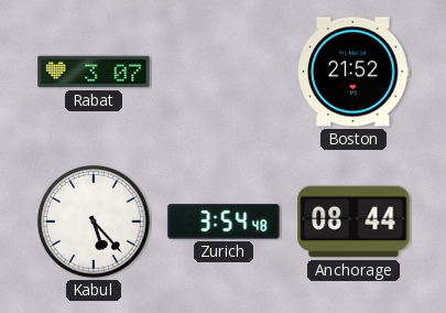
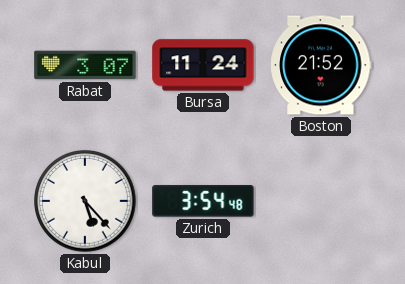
Bursa: none -> 11:24
Anchorage: 08:44 -> none
